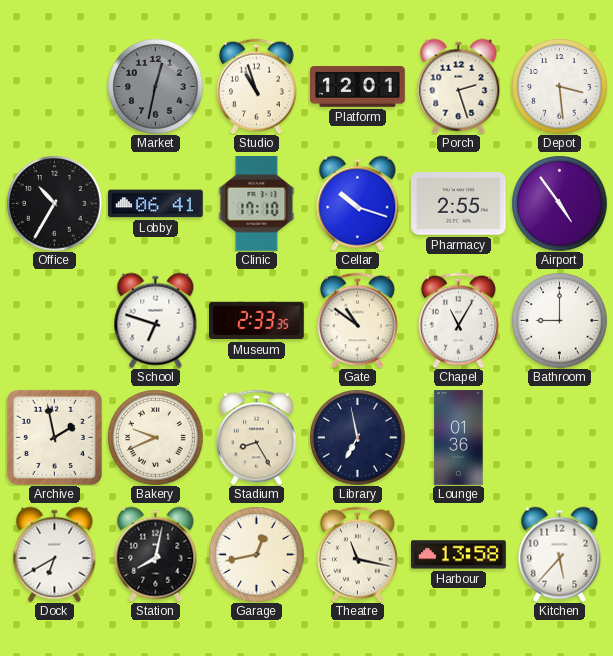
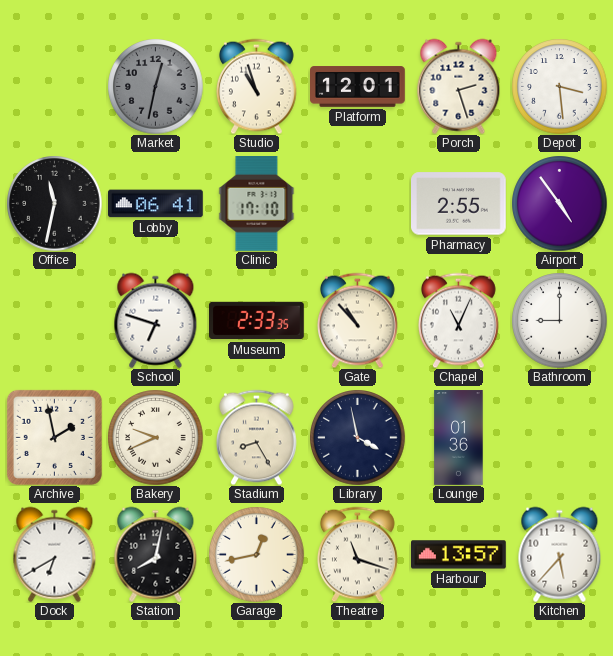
Office: 10:35 -> 11:32
Cellar: 10:18 -> none
Gate: 10:51 -> 10:53
Chapel: 11:05 -> 11:04
Library: 6:58 -> 3:58
Theatre: 11:17 -> 11:18
Harbour: 13:58 -> 13:57
